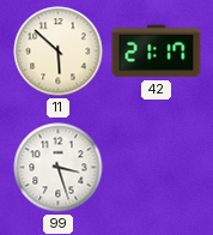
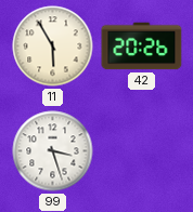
11: 5:52 -> 5:55
42: 21:17 -> 20:26
